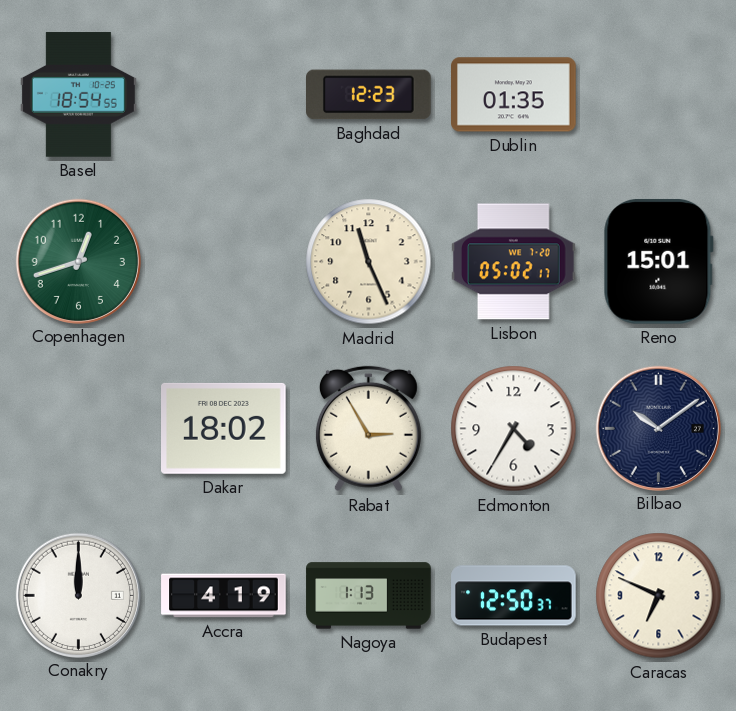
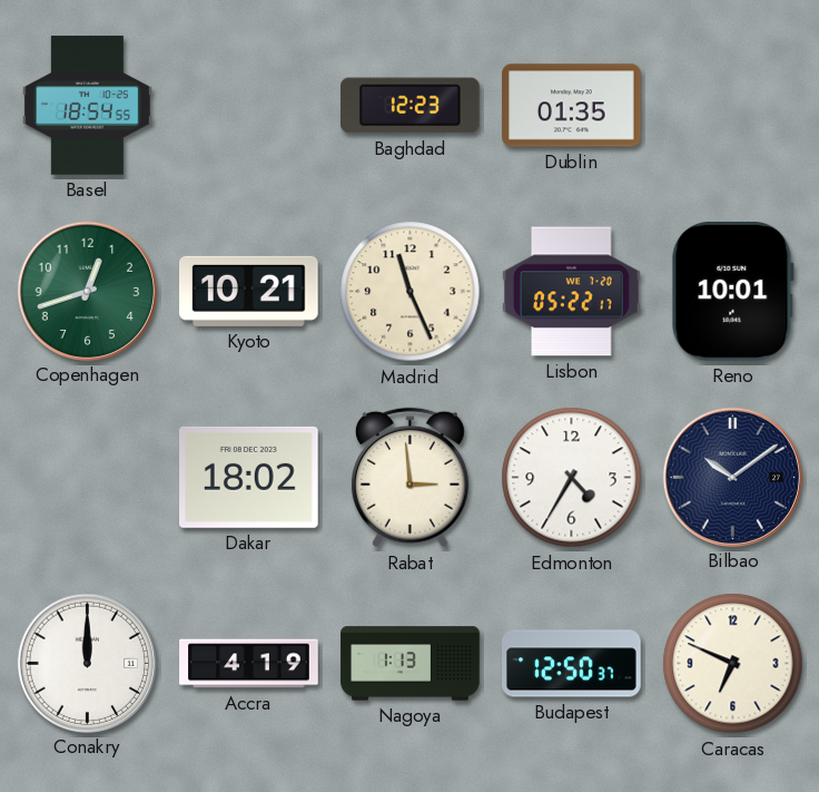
Kyoto: none -> 10:21
Lisbon: 05:02 -> 05:22
Reno: 15:01 -> 10:01
Rabat: 2:55 -> 2:59
